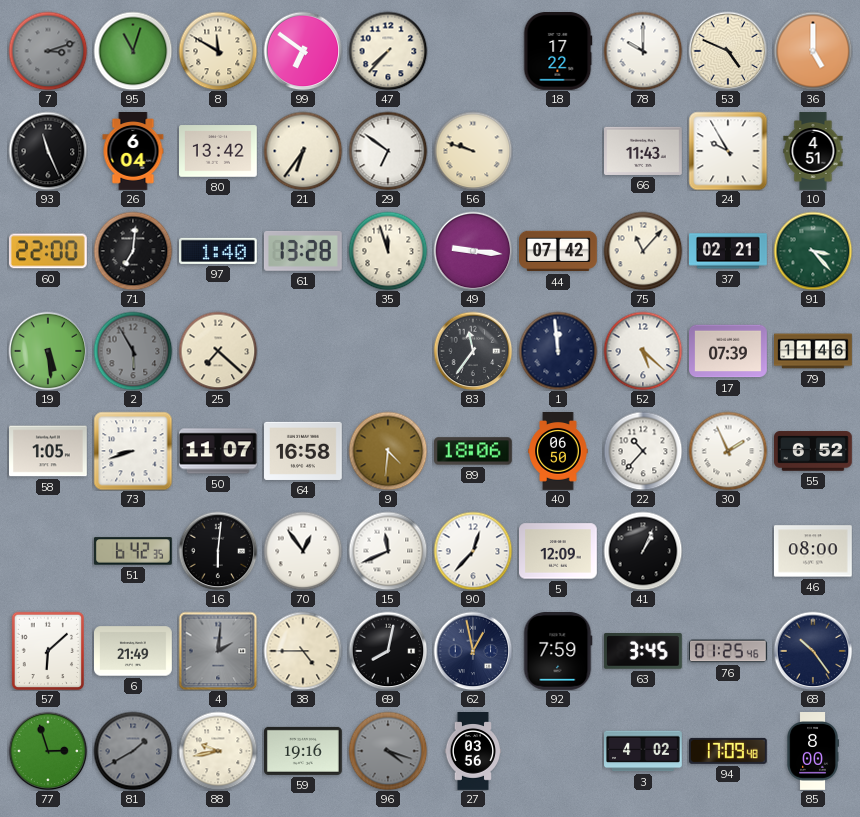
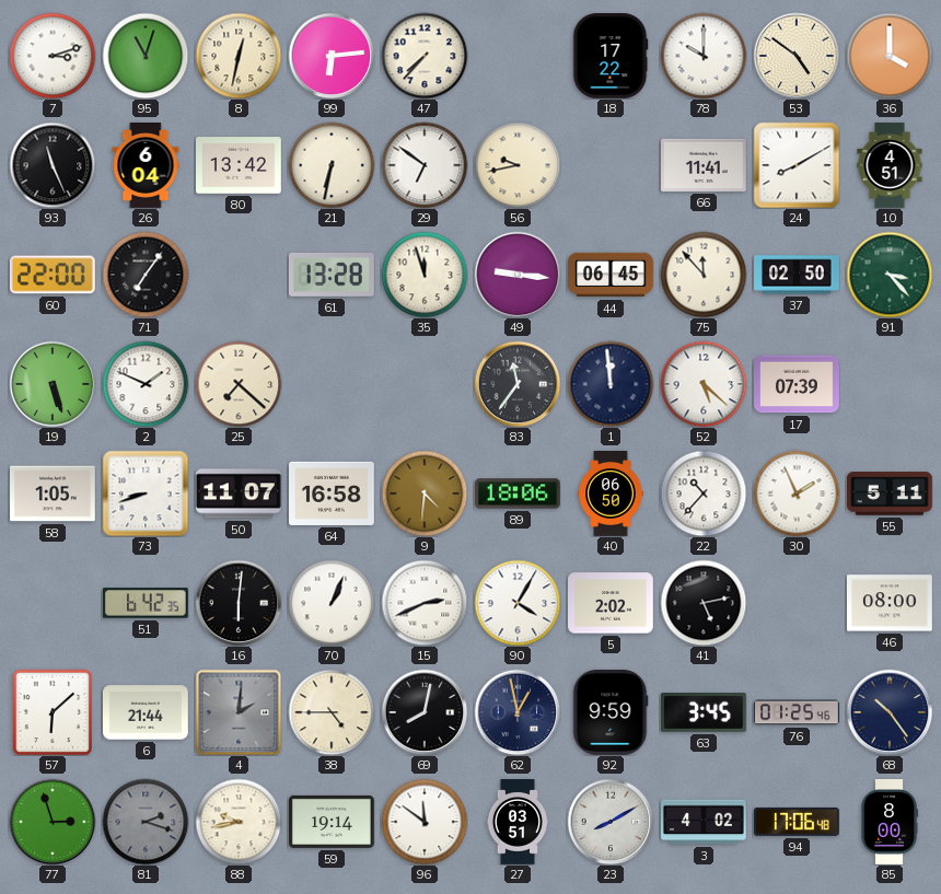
7 dial: grey -> white
8: 11:50 -> 12:32
99: 6:51 -> 6:14
53: 4:49 -> 4:51
36: 5:00 -> 4:00
21: 6:36 -> 6:32
56: 9:48 -> 9:43
66: 11:43 -> 11:41
24: 9:55 -> 8:10
71: 7:01 -> 7:06
97: 1:40 -> none
44: 07:42 -> 06:45
75: 11:07 -> 11:53
37: 02:21 -> 02:50
19: 5:29 -> 5:27
2: 5:55 -> 1:49
2 dial: grey -> white
79: 11:46 -> none
55: 6:52 -> 5:11
70: 12:54 -> 1:04
15: 11:41 -> 2:41
90: 12:37 -> 4:05
5: 12:09 -> 2:02
41: 1:04 -> 5:13
6: 21:49 -> 21:44
92: 7:59 -> 9:59
81: 1:40 -> 2:18
59: 19:16 -> 19:14
96: 4:18 -> 11:51
96 dial: grey -> white
27: 03:56 -> 03:51
23: none -> 8:10
94: 17:09 -> 17:06
